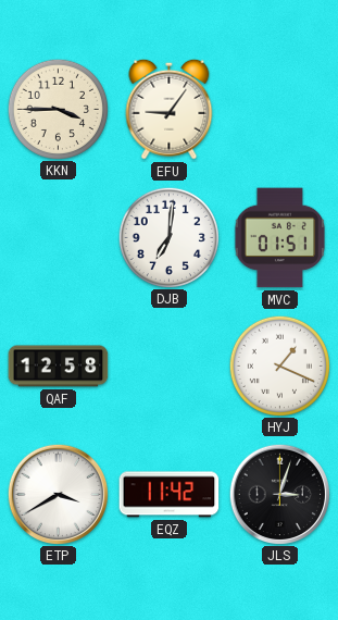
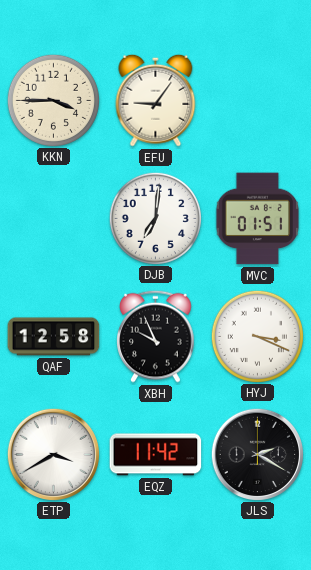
XBH: none -> 9:56
HYJ: 1:19 -> 3:19
JLS: 3:03 -> 2:20
